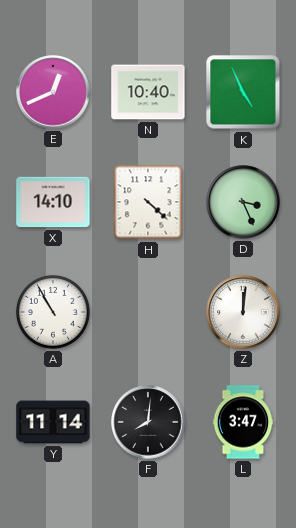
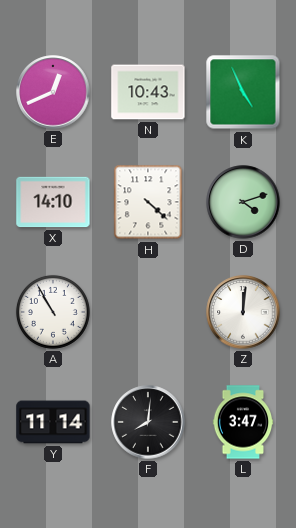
N: 10:40 -> 10:43
D: 3:26 -> 4:12
